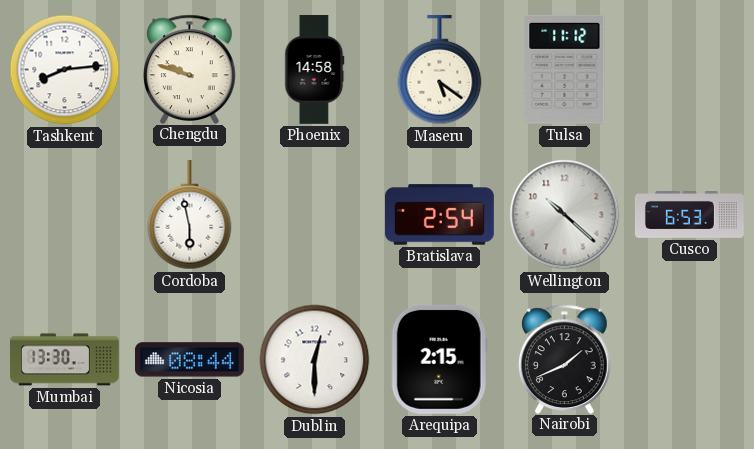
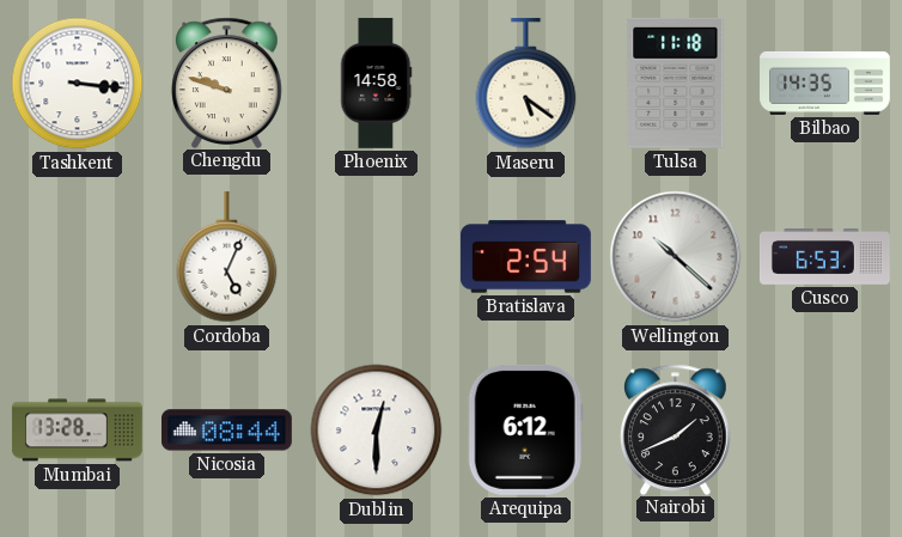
Tashkent: 8:14 -> 3:16
Tulsa: 11:12 -> 11:18
Bilbao: none -> 14:35
Cordoba: 5:58 -> 5:04
Mumbai: 13:30 -> 13:28
Arequipa: 2:15 -> 6:12
